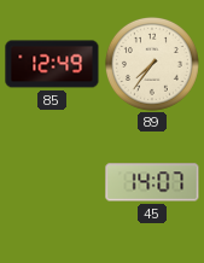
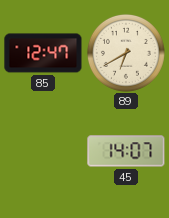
85: 12:49 -> 12:47
89: 7:36 -> 6:40
